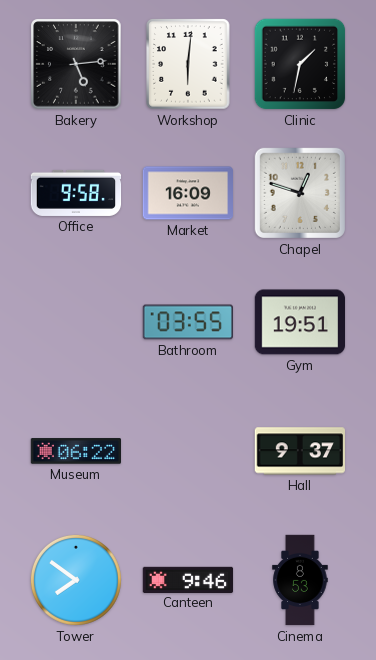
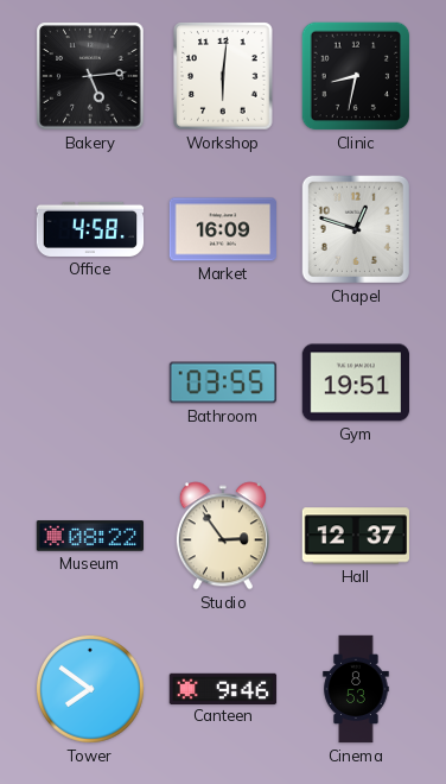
Clinic: 1:32 -> 8:32
Office: 9:58 -> 4:58
Museum: 06:22 -> 08:22
Studio: none -> 2:54
Hall: 9:37 -> 12:37
